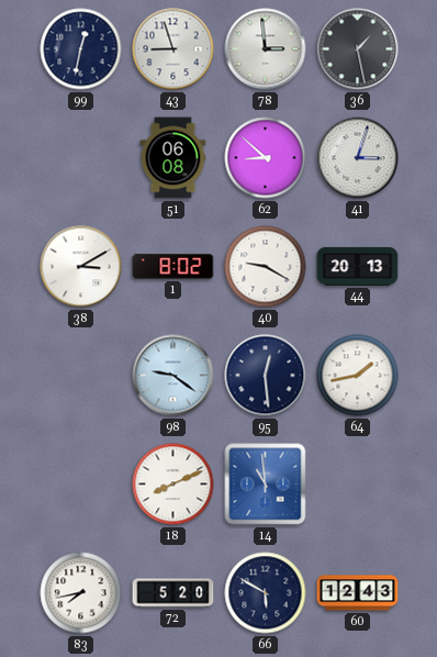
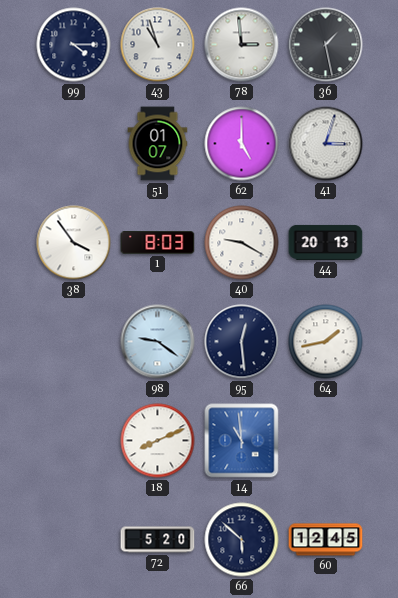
99: 12:32 -> 4:15
43: 8:57 -> 10:57
51: 06:08 -> 01:07
62: 8:52 -> 5:00
38: 3:10 -> 3:54
1: 8:02 -> 8:03
83: 7:43 -> none
66: 5:50 -> 5:52
60: 12:43 -> 12:45
